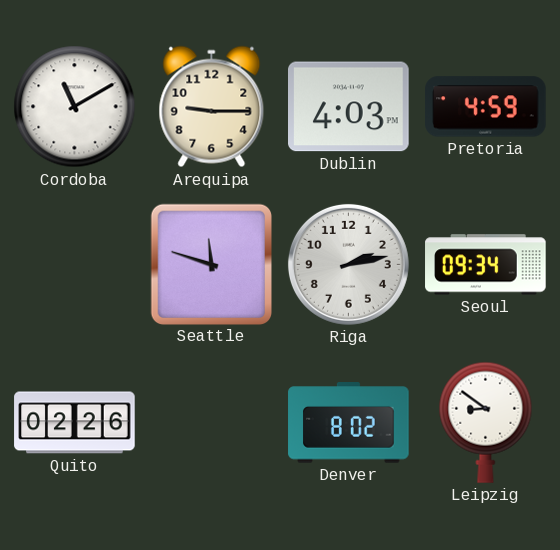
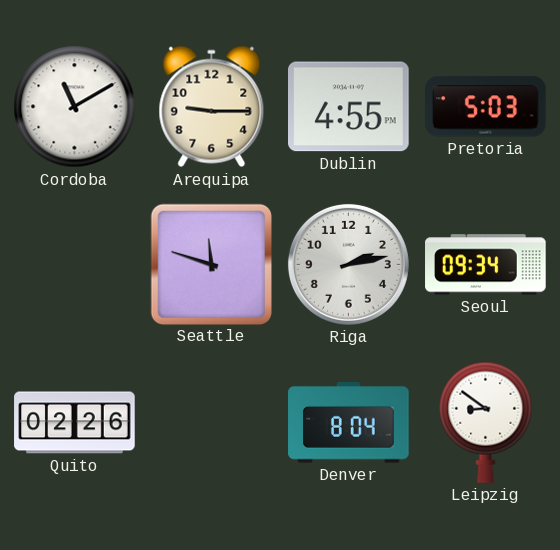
Dublin: 4:03 -> 4:55
Pretoria: 4:59 -> 5:03
Denver: 8:02 -> 8:04
